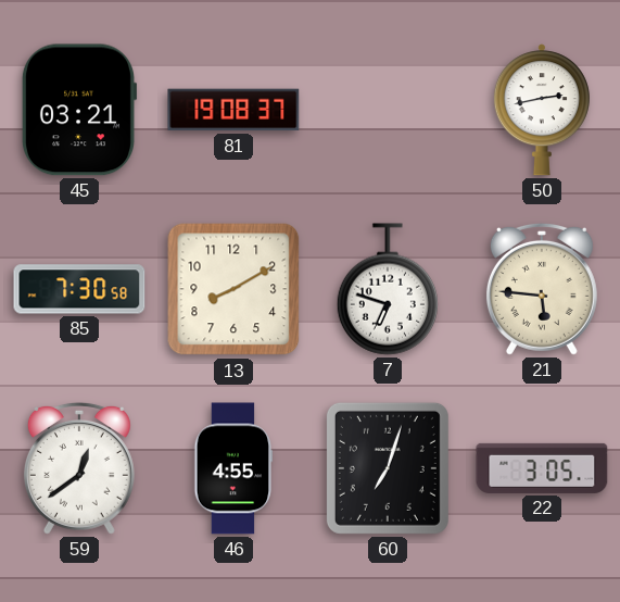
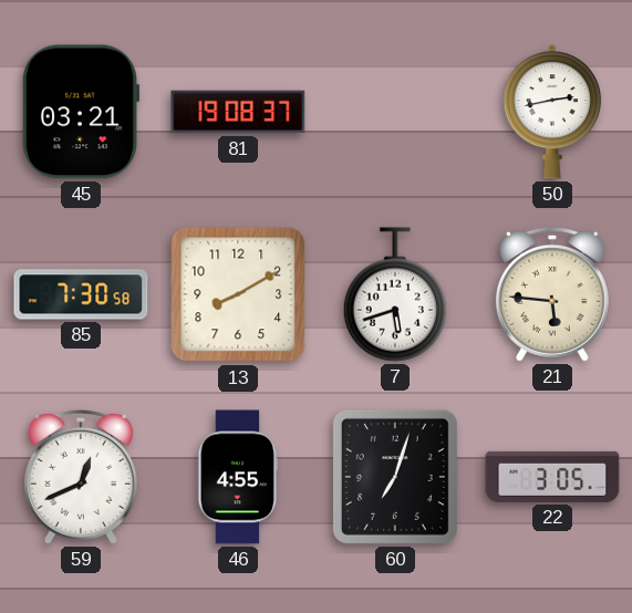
7: 6:48 -> 5:42
59: 12:39 -> 12:41
